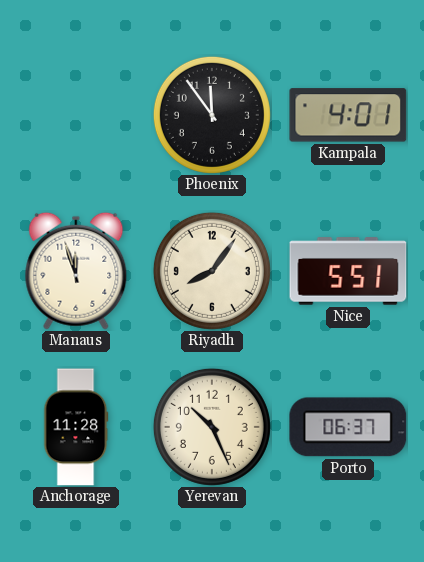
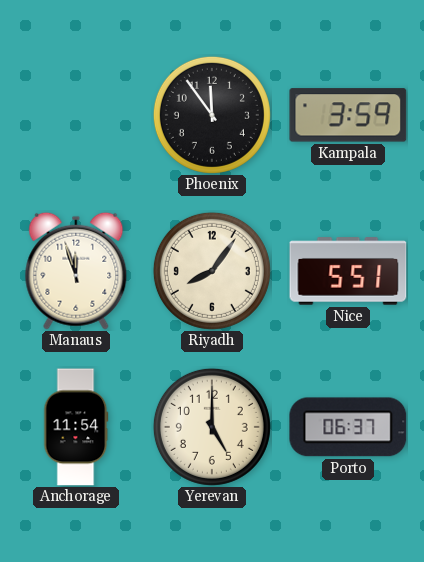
Kampala: 4:01 -> 3:59
Anchorage: 11:28 -> 11:54
Yerevan: 10:26 -> 5:00
